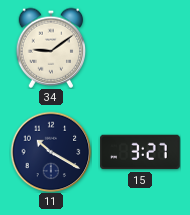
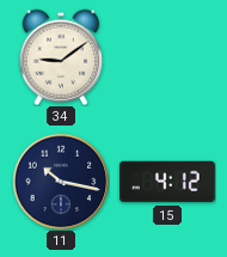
11: 10:20 -> 10:17
15: 3:27 -> 4:12
